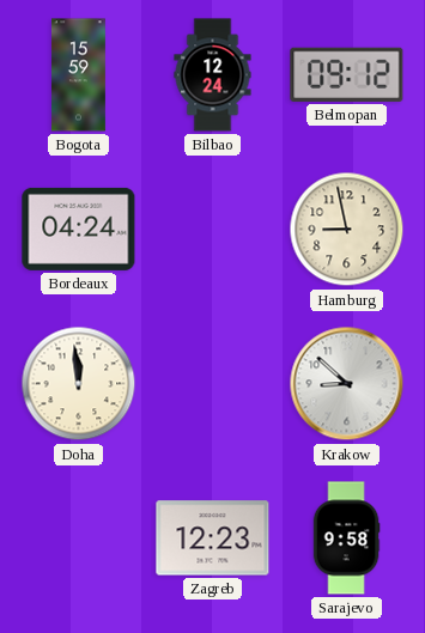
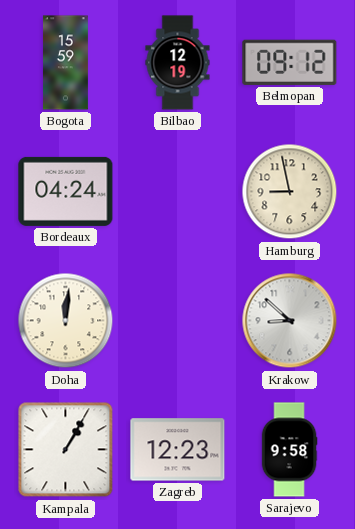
Bilbao: 12:24 -> 12:19
Doha: 11:59 -> 12:01
Kampala: none -> 1:05
